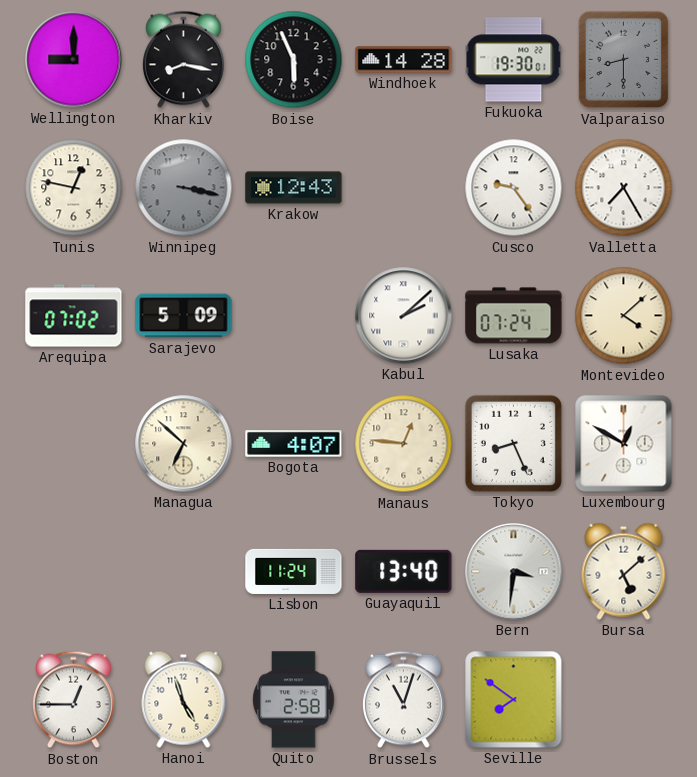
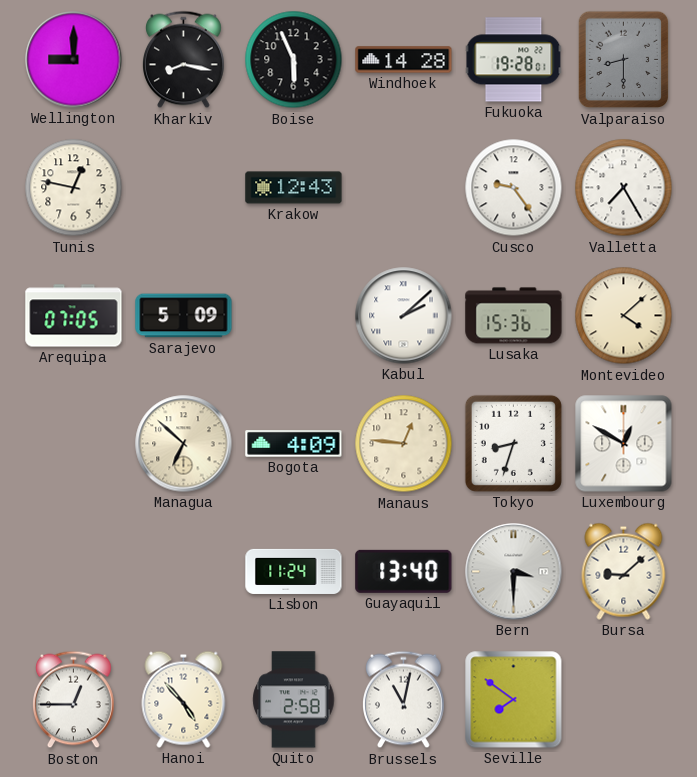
Fukuoka: 19:30 -> 19:28
Winnipeg: 3:17 -> none
Arequipa: 07:02 -> 07:05
Lusaka: 07:24 -> 15:36
Bogota: 4:07 -> 4:09
Tokyo: 8:26 -> 8:33
Bern: 3:31 -> 3:30
Bursa: 5:08 -> 9:08
Hanoi: 4:57 -> 4:53
Brussels: 11:03 -> 11:02
